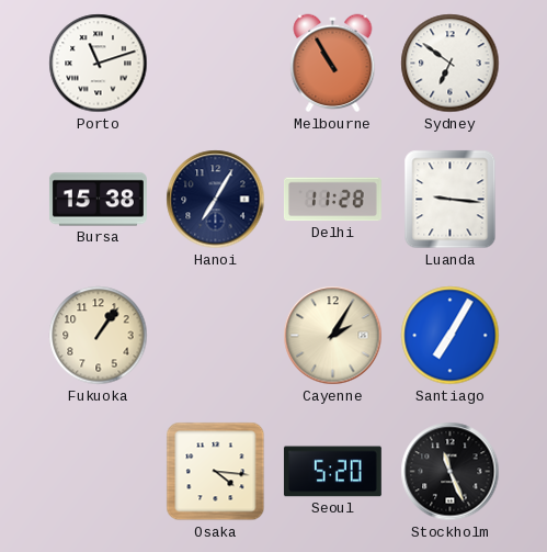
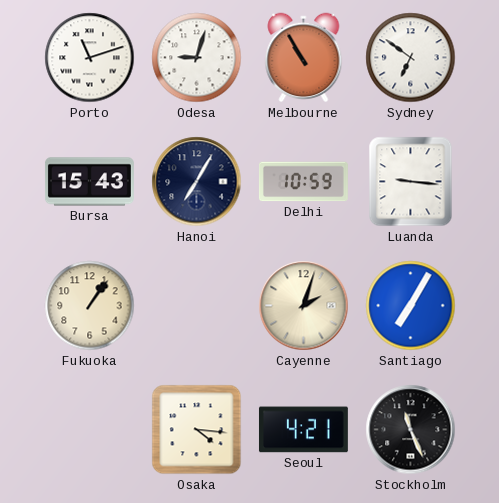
Odesa: none -> 9:03
Bursa: 15:38 -> 15:43
Delhi: 11:28 -> 10:59
Cayenne: 2:05 -> 2:03
Seoul: 5:20 -> 4:21
